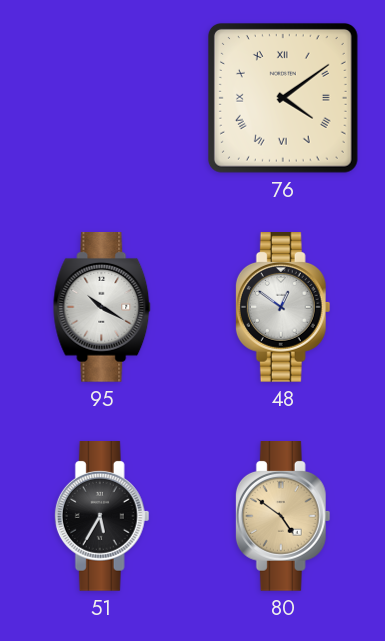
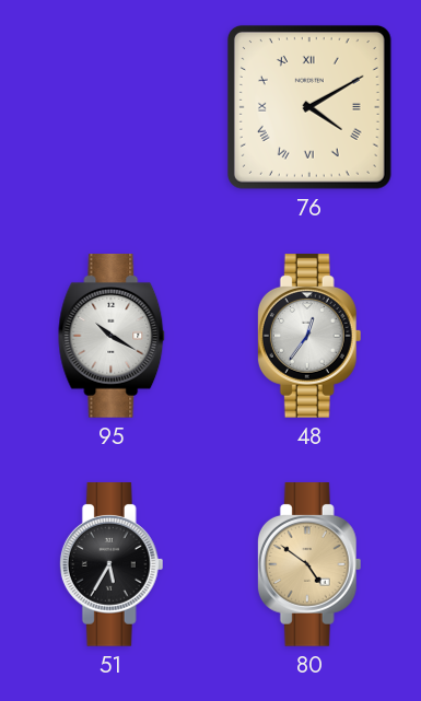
76: 4:09 -> 4:10
48: 12:51 -> 12:36
